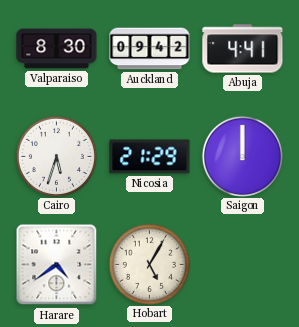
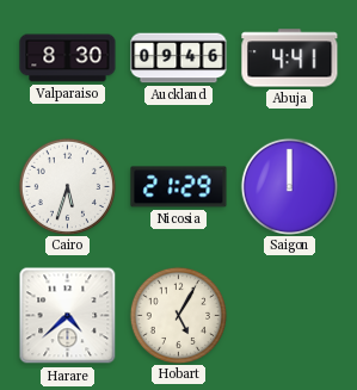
Auckland: 09:42 -> 09:46
Harare: 4:39 -> 4:38
